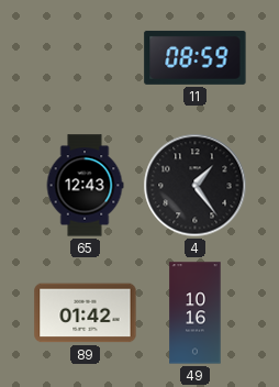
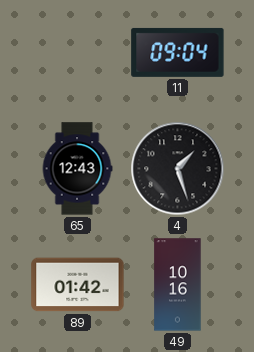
11: 08:59 -> 09:04
4: 1:24 -> 1:27
